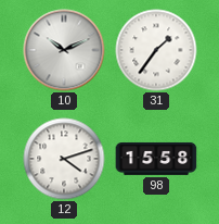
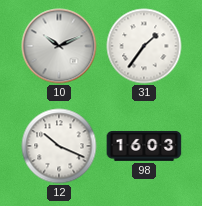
12: 4:12 -> 10:19
98: 15:58 -> 16:03
